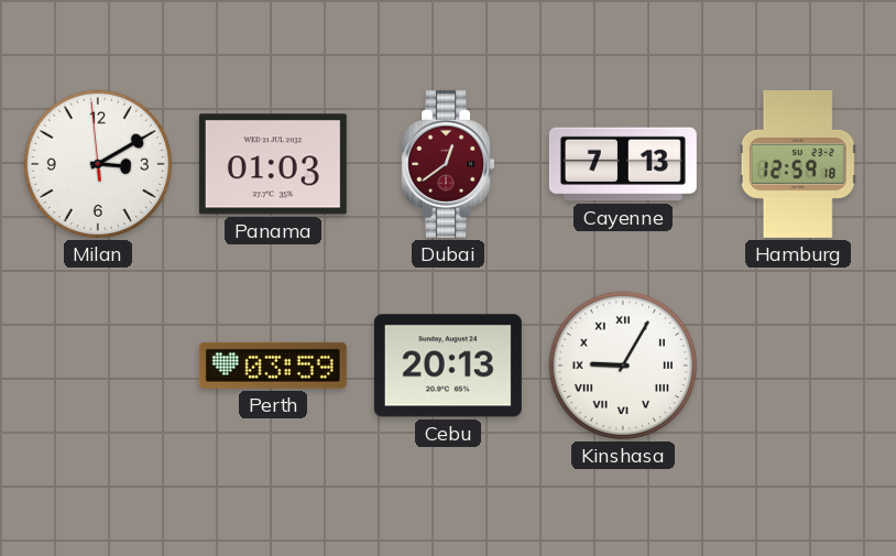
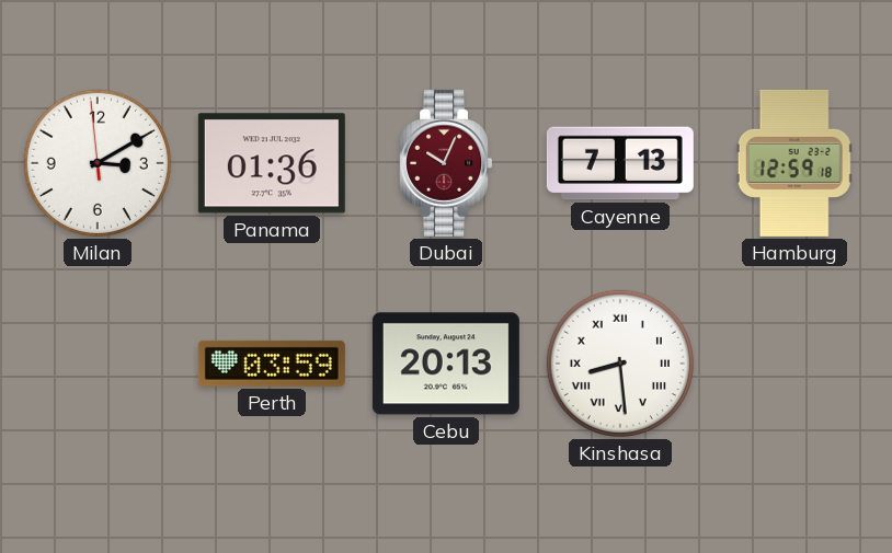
Panama: 01:03 -> 01:36
Dubai: 12:39 -> 10:04
Kinshasa: 9:05 -> 8:29
